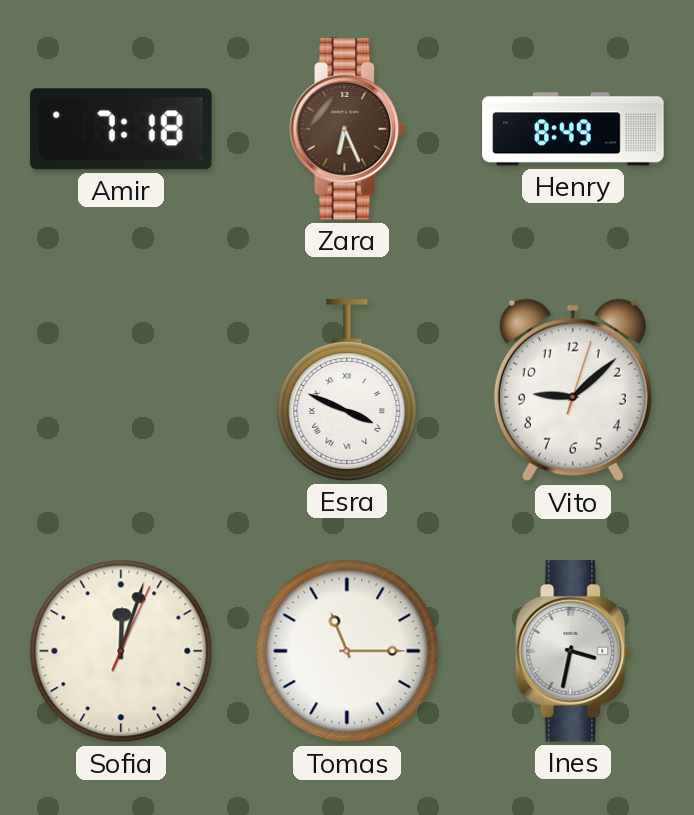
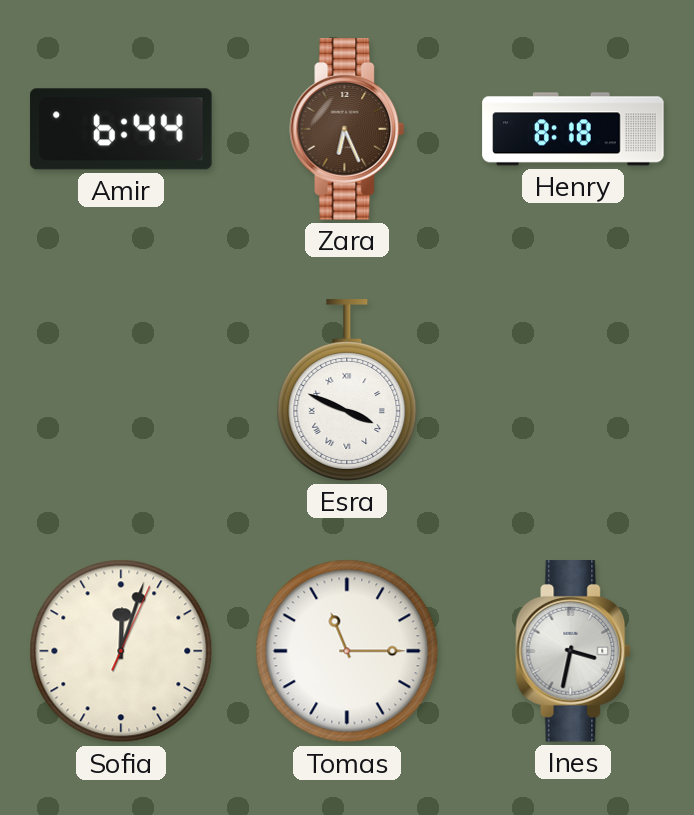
Amir: 7:18 -> 6:44
Henry: 8:49 -> 8:18
Vito: 9:08 -> none
